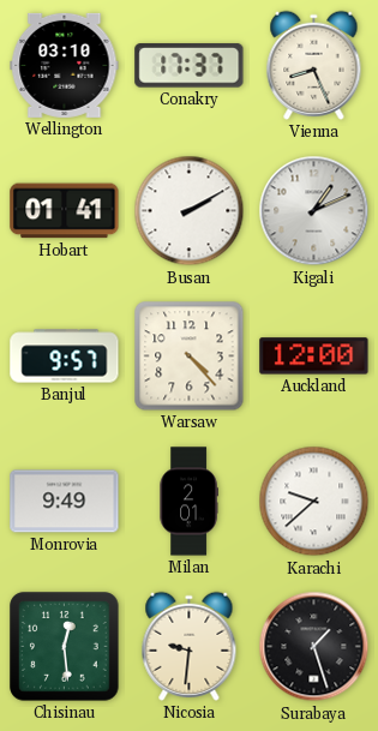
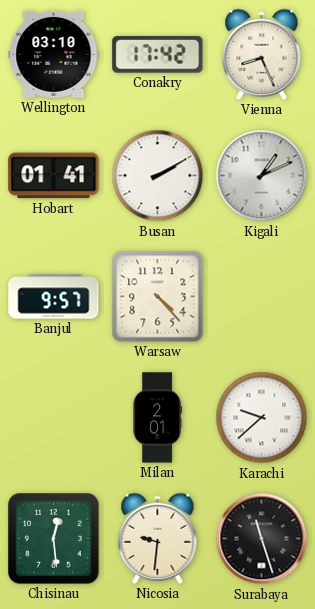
Conakry: 17:37 -> 17:42
Auckland: 12:00 -> none
Monrovia: 9:49 -> none
Surabaya: 1:27 -> 11:27
